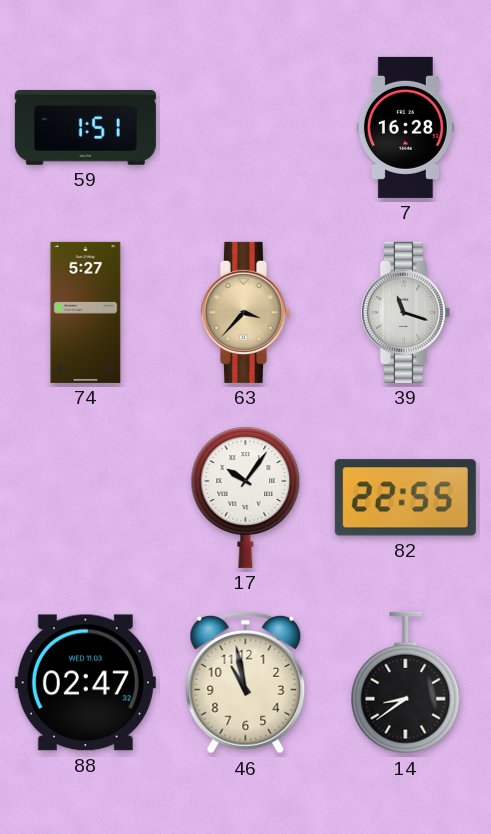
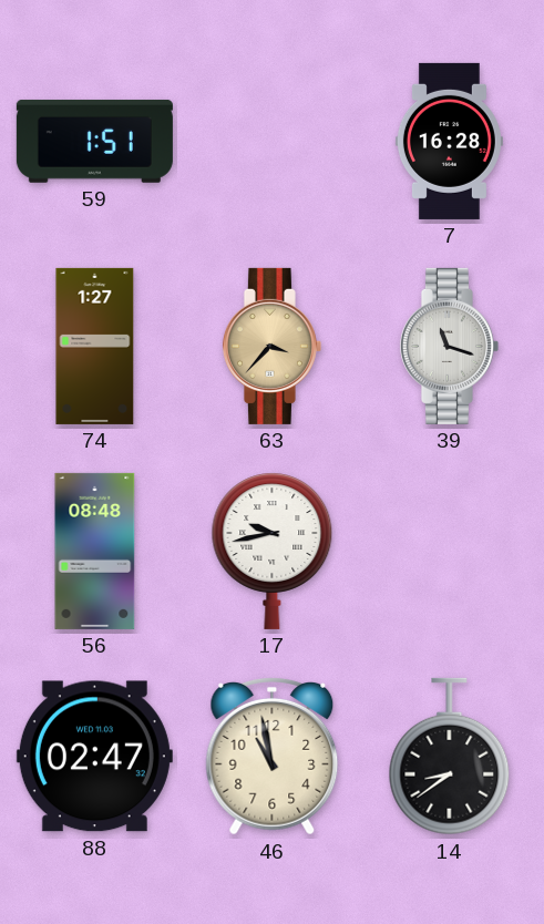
74: 5:27 -> 1:27
56: none -> 08:48
17: 10:06 -> 9:43
82: 22:55 -> none
